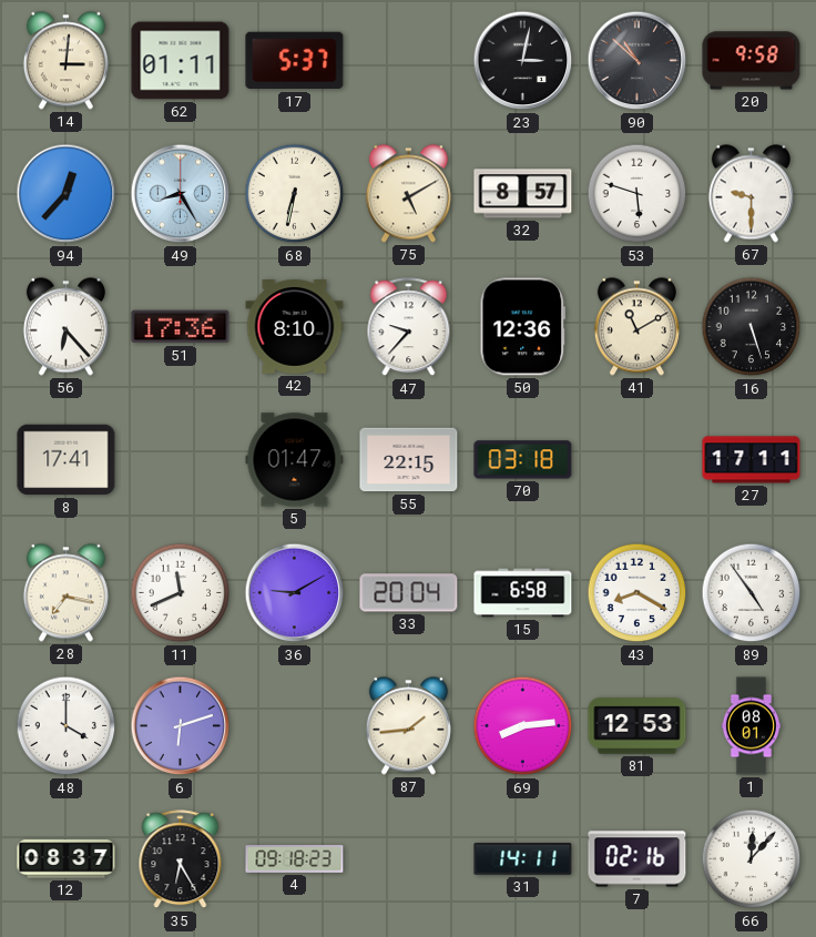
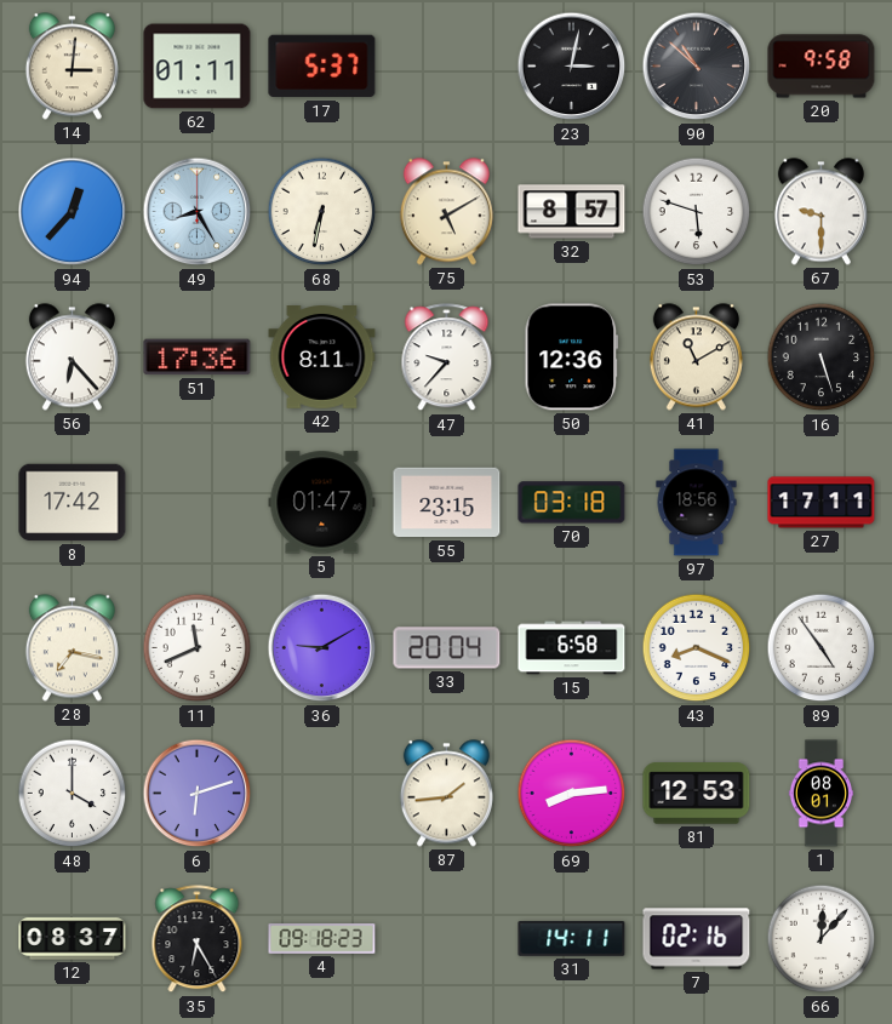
42: 8:10 -> 8:11
8: 17:41 -> 17:42
55: 22:15 -> 23:15
97: none -> 18:56
43: 8:20 -> 8:19
